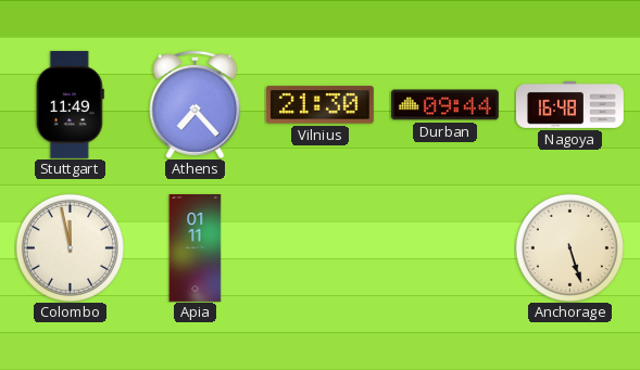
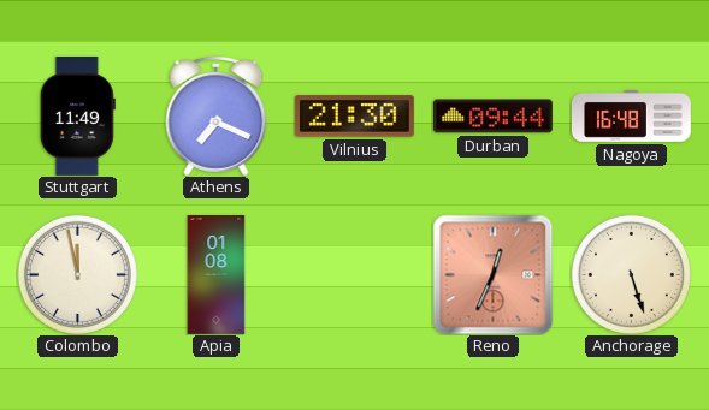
Athens: 7:23 -> 7:19
Apia: 01:11 -> 01:08
Reno: none -> 12:34
